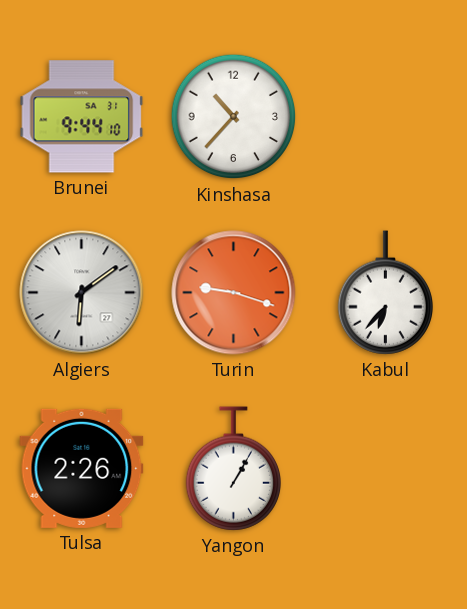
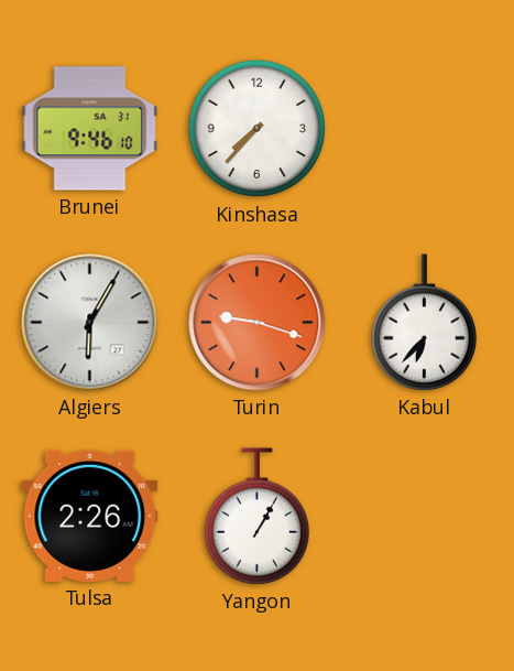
Brunei: 9:44 -> 9:46
Kinshasa: 10:37 -> 7:37
Algiers: 6:09 -> 6:05
